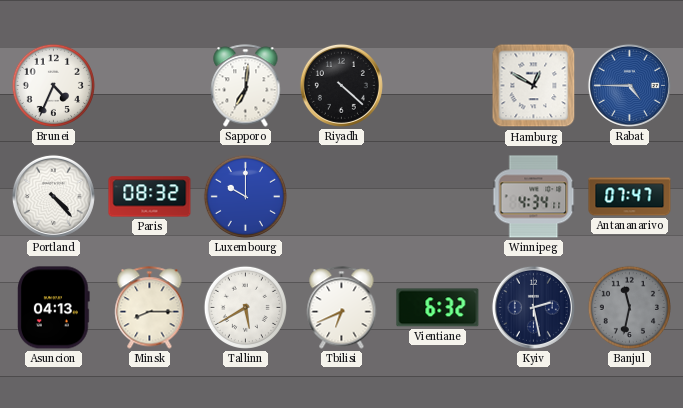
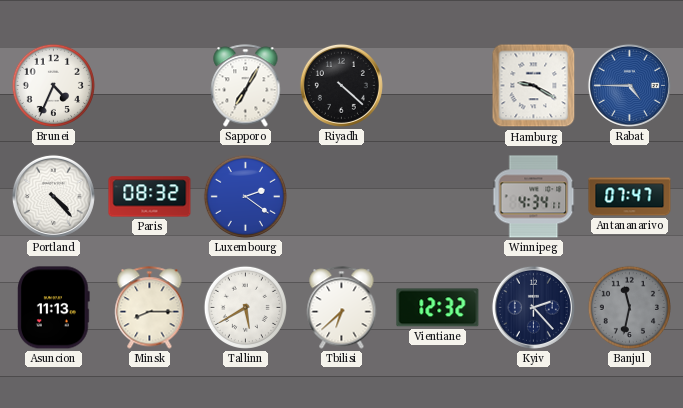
Sapporo: 7:01 -> 7:05
Hamburg: 12:50 -> 9:20
Luxembourg: 10:00 -> 2:21
Asuncion: 04:13 -> 11:13
Tbilisi: 6:41 -> 6:38
Vientiane: 6:32 -> 12:32
Kyiv: 2:28 -> 2:23
